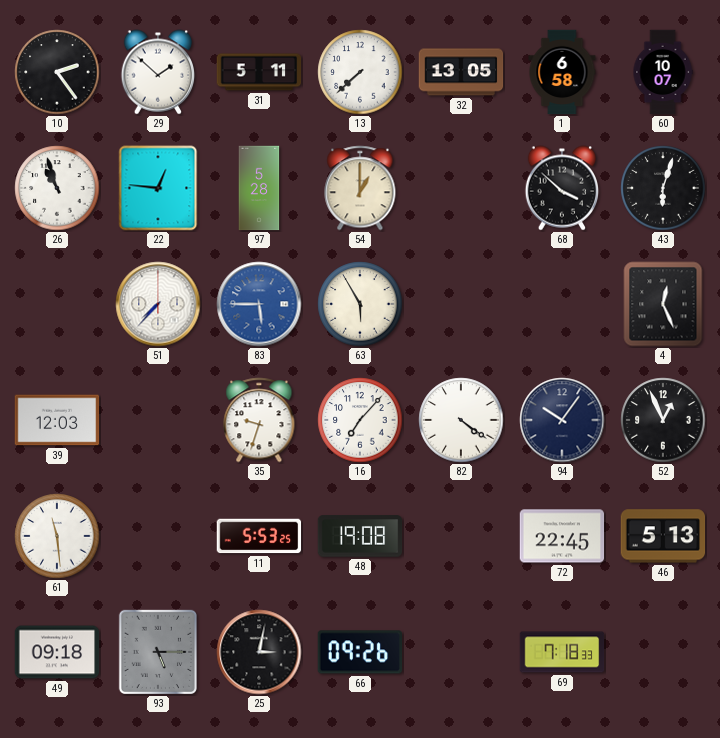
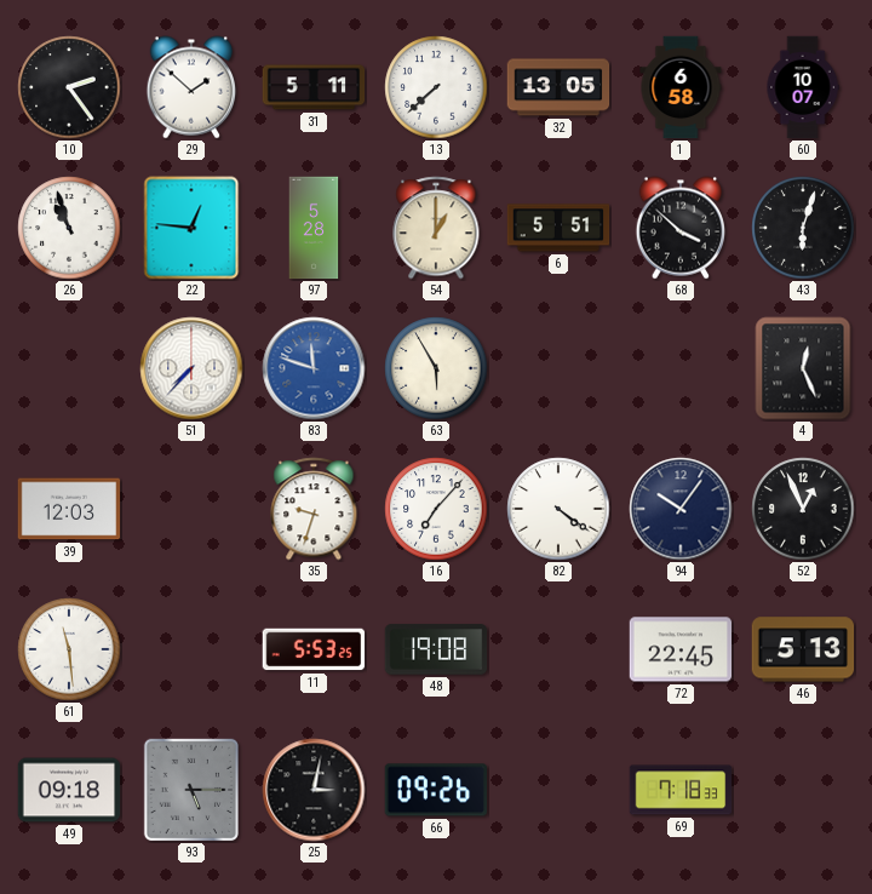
6: none -> 5:51
83: 5:45 -> 11:48
